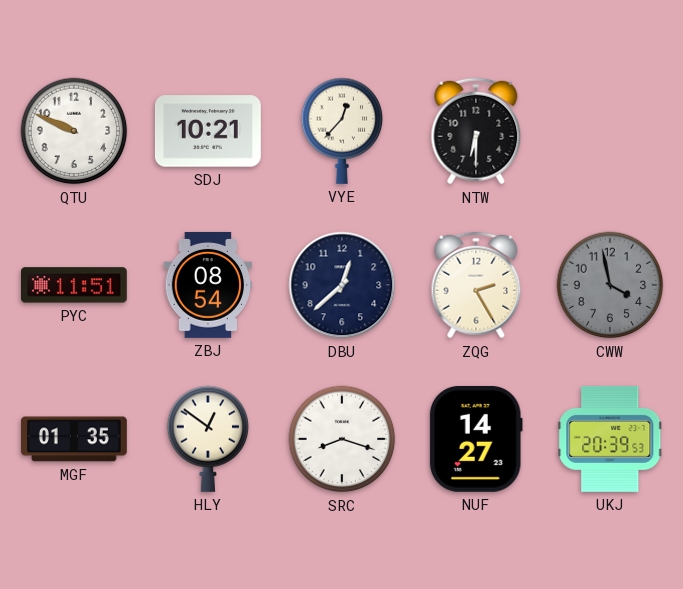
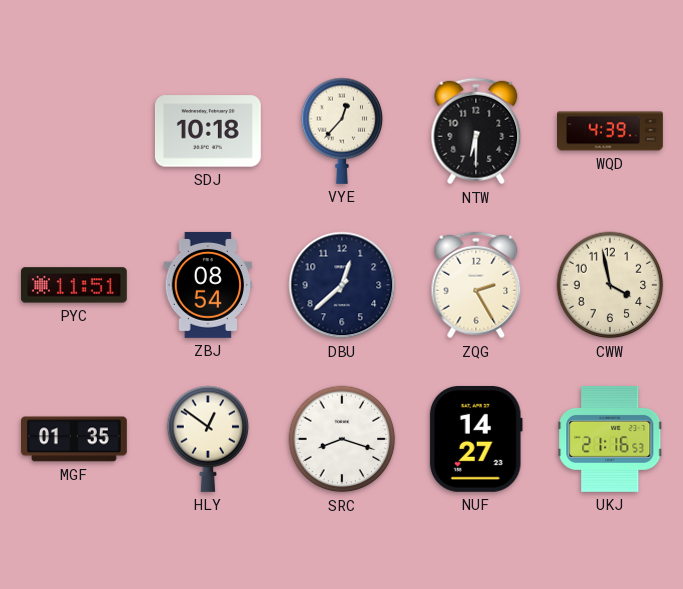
QTU: 9:49 -> none
SDJ: 10:21 -> 10:18
WQD: none -> 4:39
CWW dial: grey -> cream
UKJ: 20:39 -> 21:16
